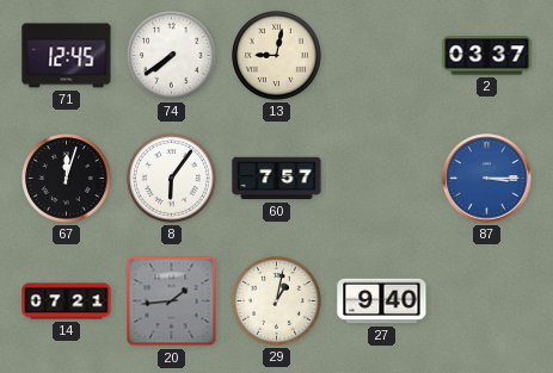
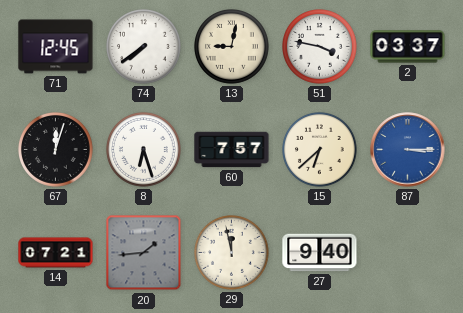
51: none -> 3:47
8: 6:06 -> 6:27
15: none -> 6:38
29: 1:02 -> 11:58
